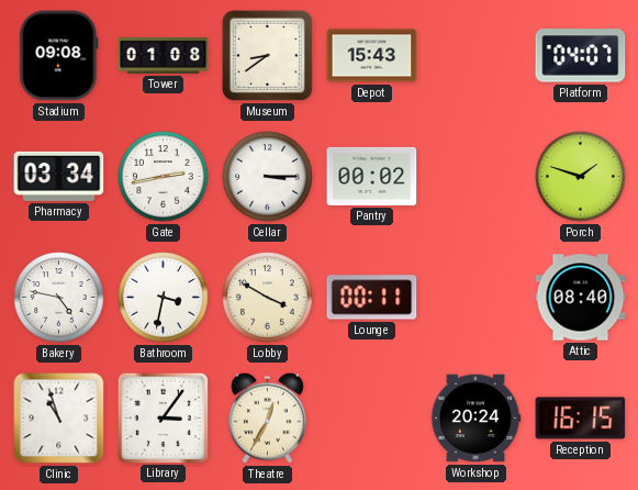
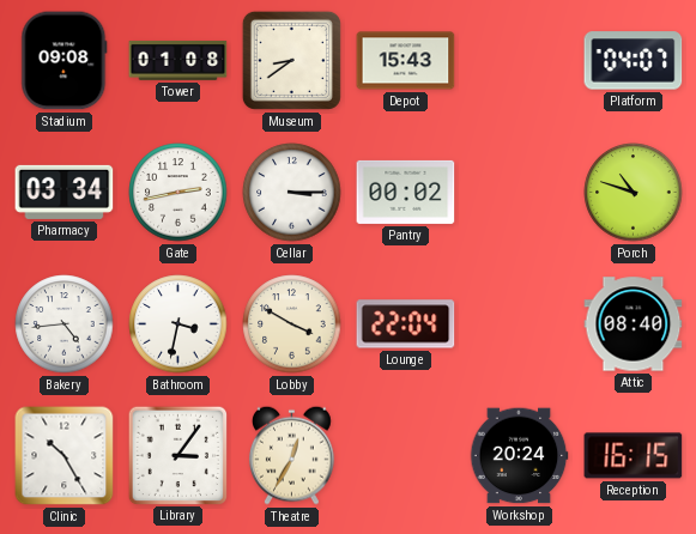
Porch: 1:48 -> 10:48
Bakery: 4:47 -> 4:44
Lounge: 00:11 -> 22:04
Clinic: 10:57 -> 10:25
